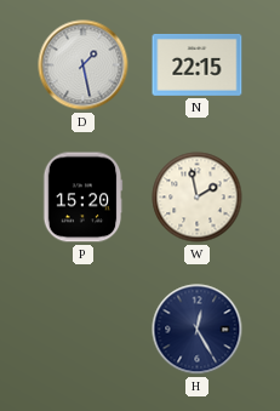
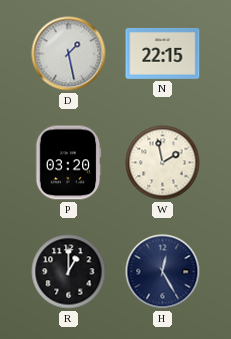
P: 15:20 -> 03:20
R: none -> 1:00
